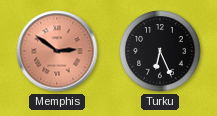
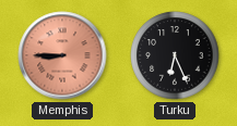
Memphis: 2:51 -> 8:45
